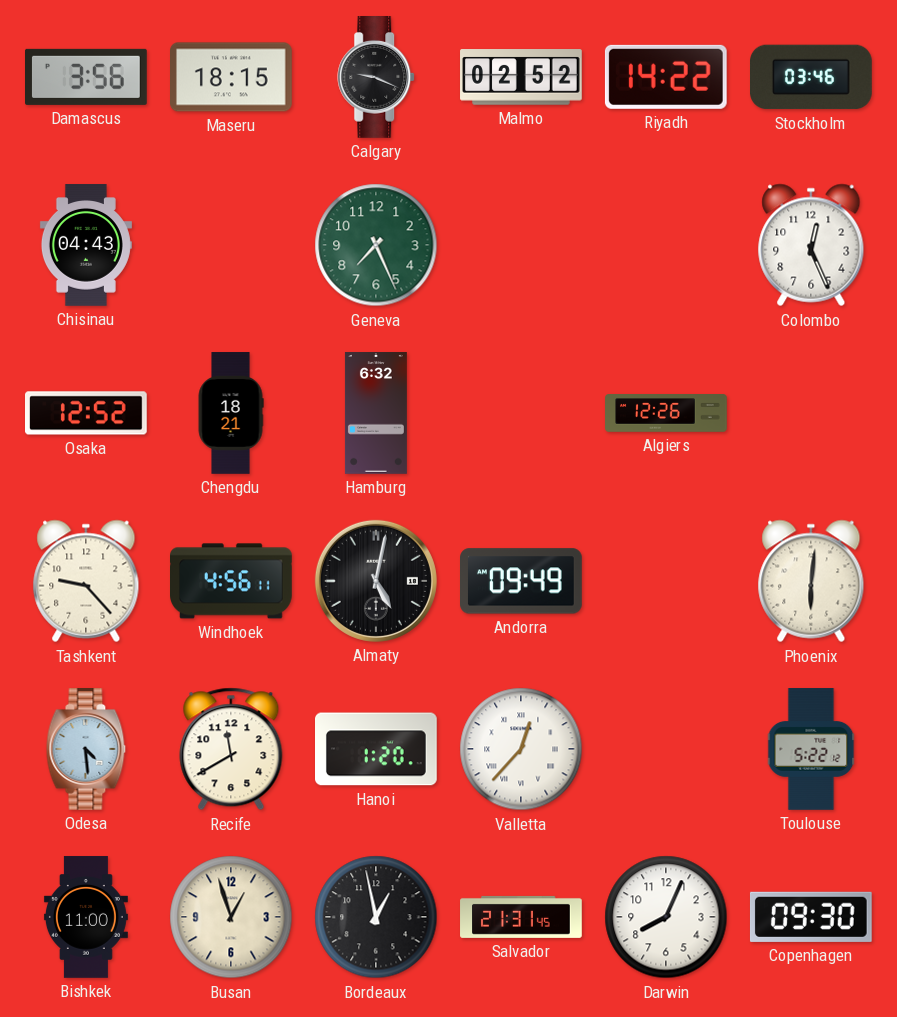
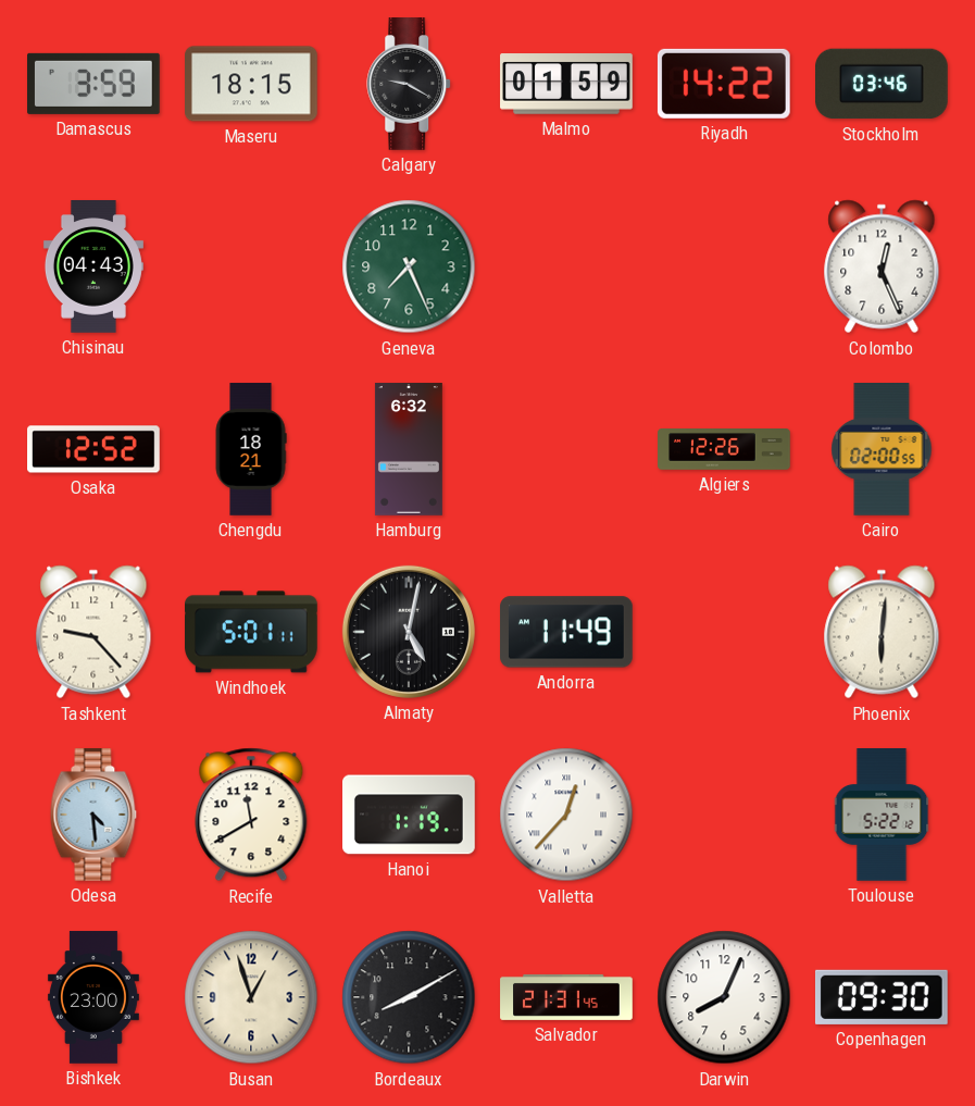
Damascus: 3:56 -> 3:59
Calgary: 9:19 -> 9:20
Malmo: 02:52 -> 01:59
Cairo: none -> 02:00
Windhoek: 4:56 -> 5:01
Andorra: 09:49 -> 11:49
Hanoi: 1:20 -> 1:19
Bishkek: 11:00 -> 23:00
Bordeaux: 12:58 -> 8:10
